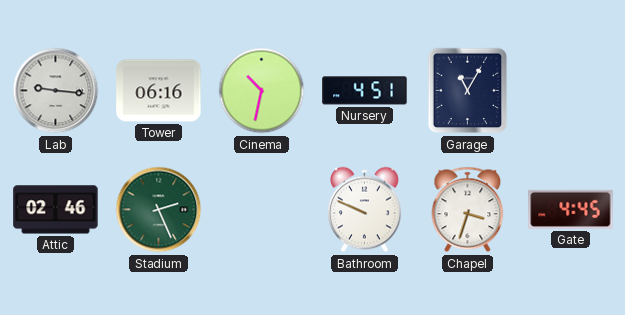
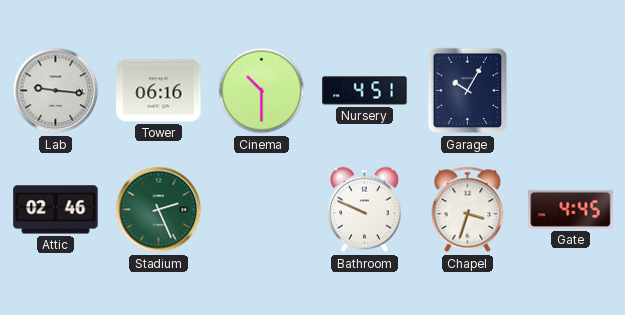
Cinema: 10:32 -> 10:30
Garage: 11:05 -> 10:05
